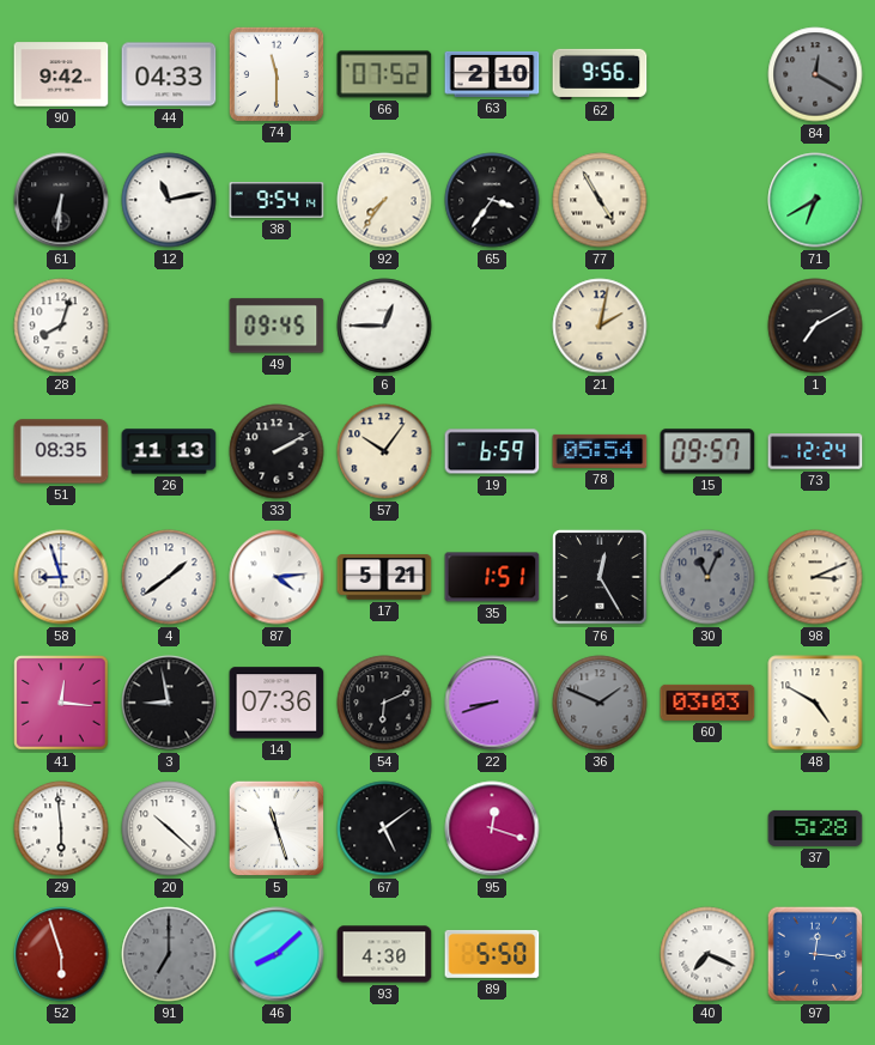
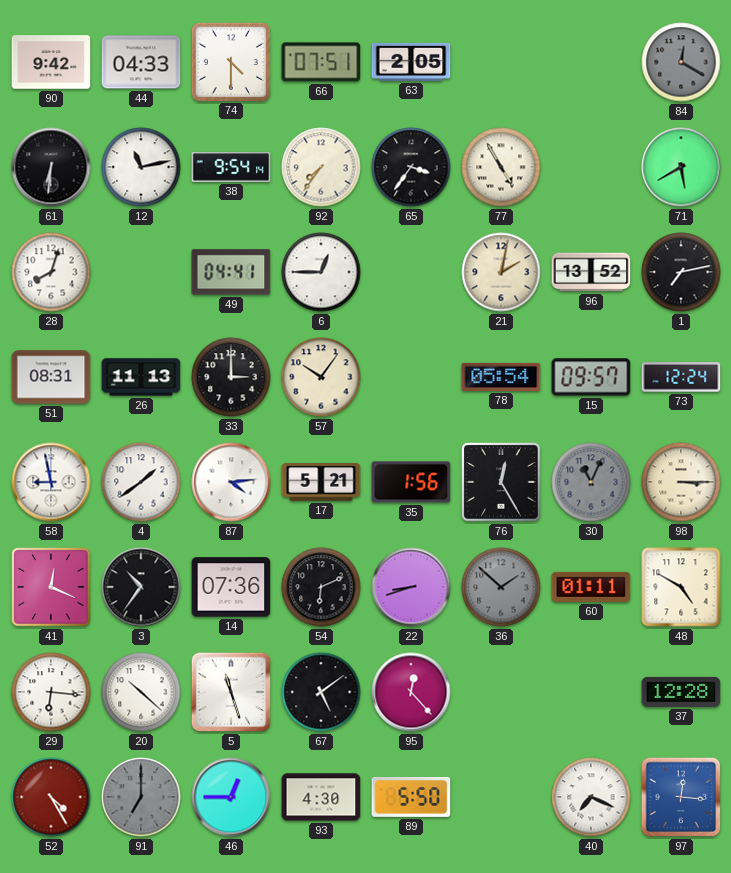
74: 11:30 -> 4:30
66: 07:52 -> 07:51
63: 2:10 -> 2:05
62: 9:56 -> none
71: 6:40 -> 5:40
49: 09:45 -> 04:41
96: none -> 13:52
1: 7:10 -> 7:13
51: 08:35 -> 08:31
33: 2:10 -> 3:00
19: 6:59 -> none
58: 8:57 -> 8:58
35: 1:51 -> 1:56
98: 3:11 -> 3:15
41: 12:16 -> 12:19
3: 8:58 -> 10:36
36: 1:49 -> 1:52
60: 03:03 -> 01:11
29: 5:59 -> 6:16
95: 12:18 -> 12:23
37: 5:28 -> 12:28
52: 5:57 -> 4:25
46: 8:08 -> 12:45
